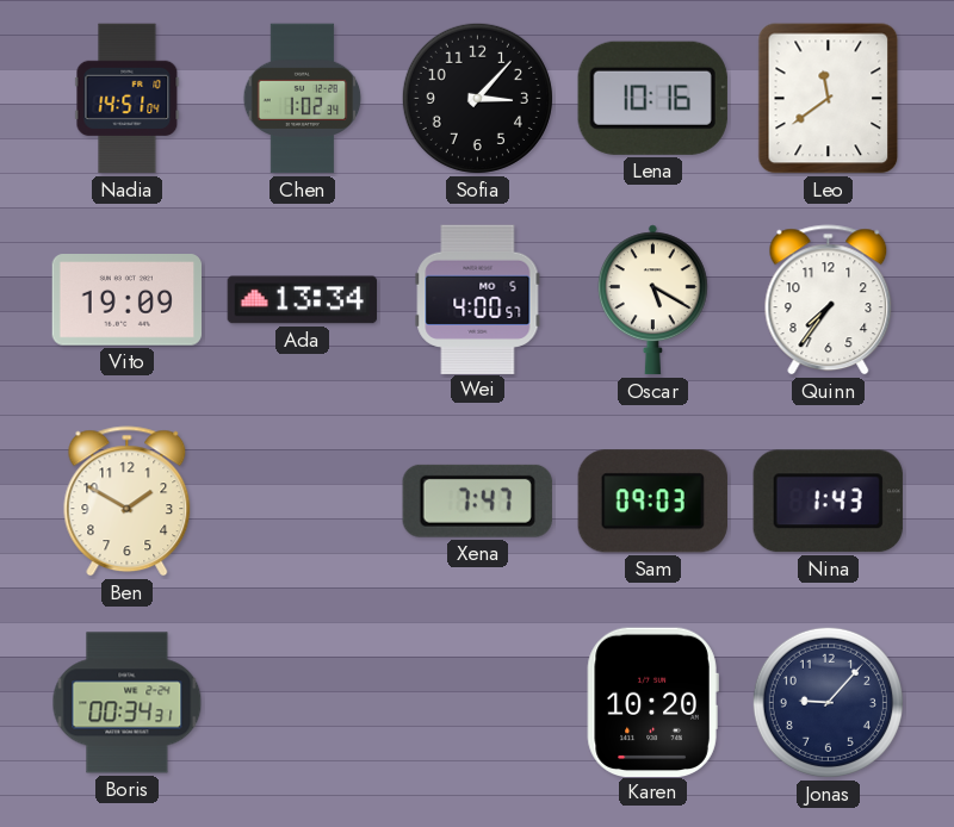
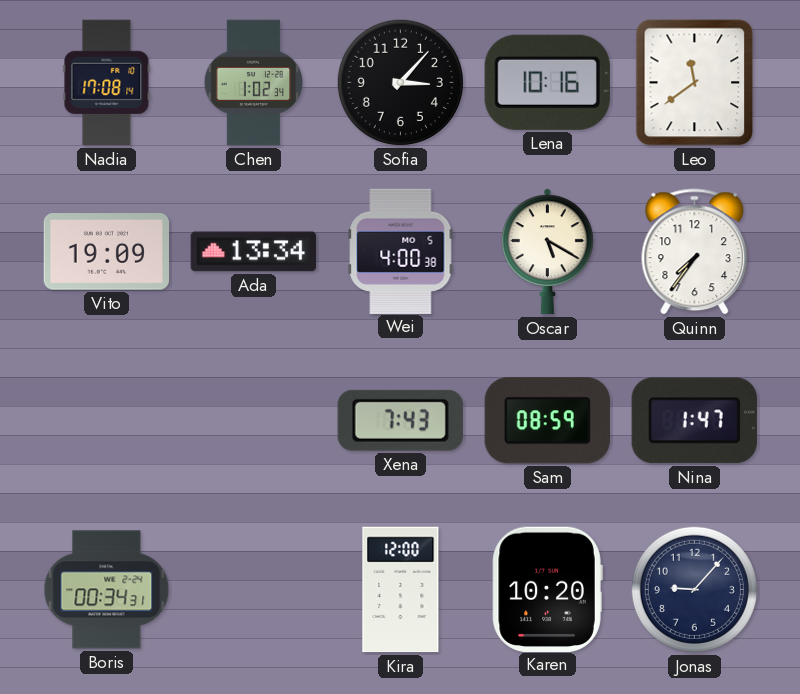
Nadia: 14:51 -> 17:08
Wei: 4:00:57 -> 4:00:38
Ben: 1:50 -> none
Xena: 7:47 -> 7:43
Sam: 09:03 -> 08:59
Nina: 1:43 -> 1:47
Kira: none -> 12:00
